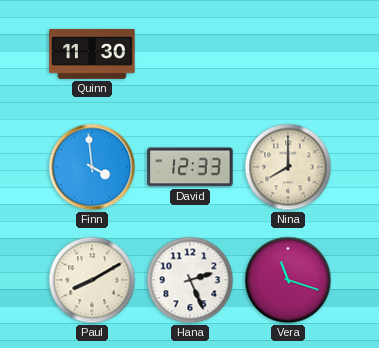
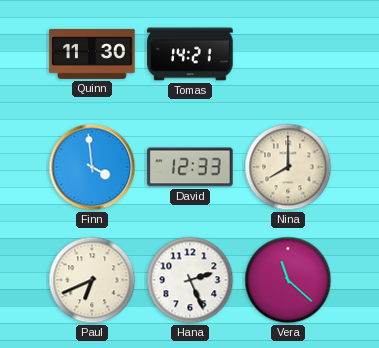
Tomas: none -> 14:21
Paul: 8:10 -> 6:41
Vera: 11:18 -> 11:22
